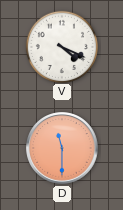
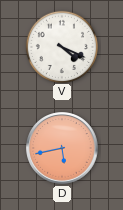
D: 11:30 -> 5:43
